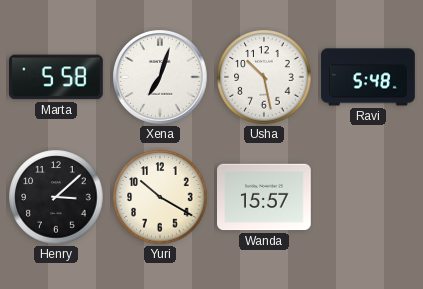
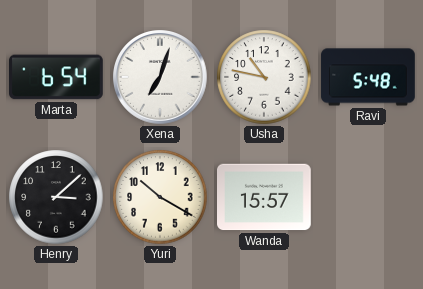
Marta: 5:58 -> 6:54
Usha: 10:28 -> 10:47
